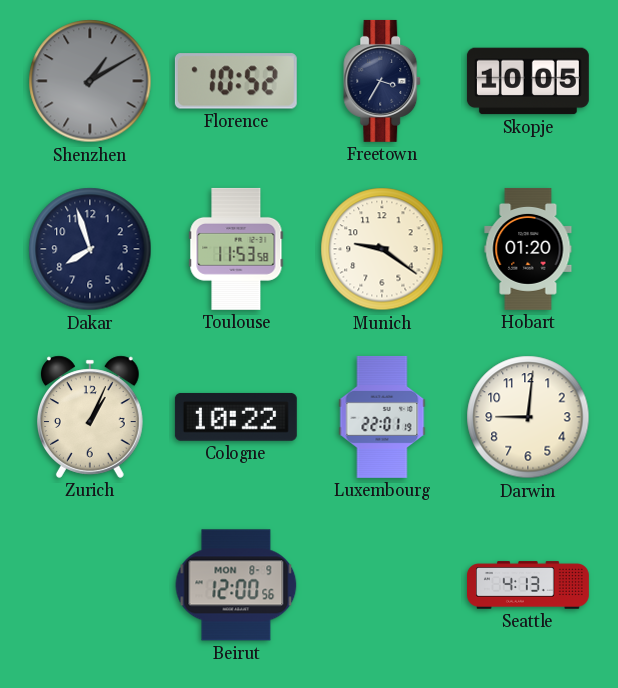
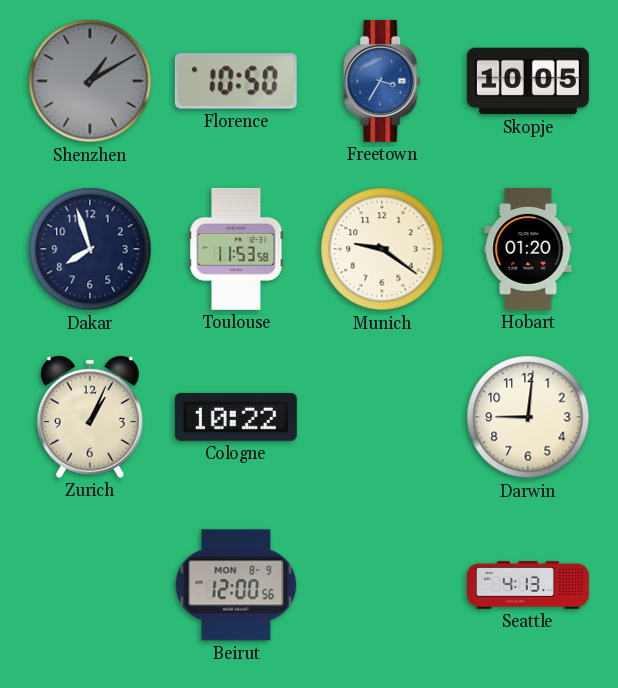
Florence: 10:52 -> 10:50
Freetown dial: navy -> blue
Luxembourg: 22:01 -> none
